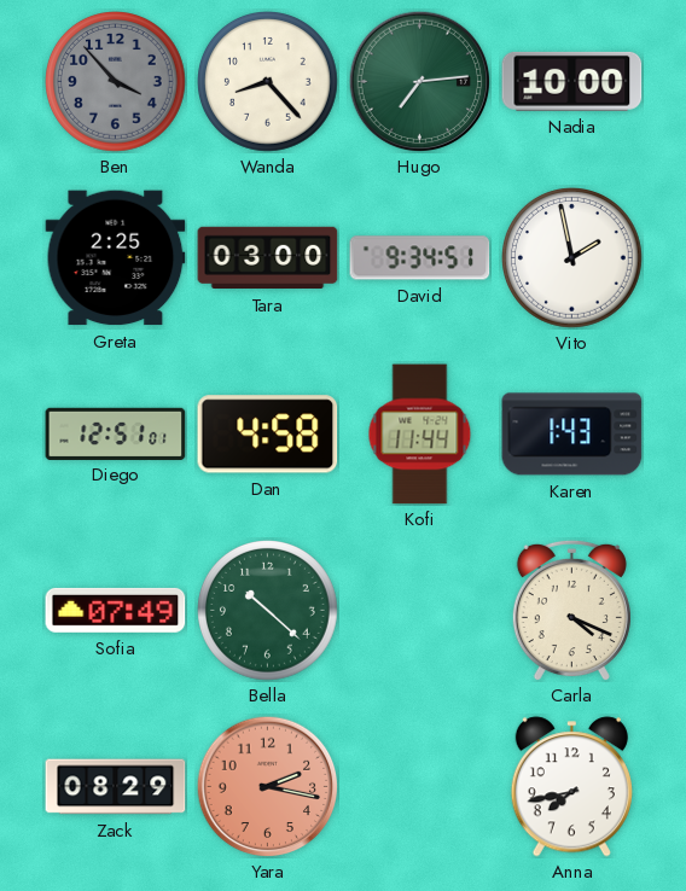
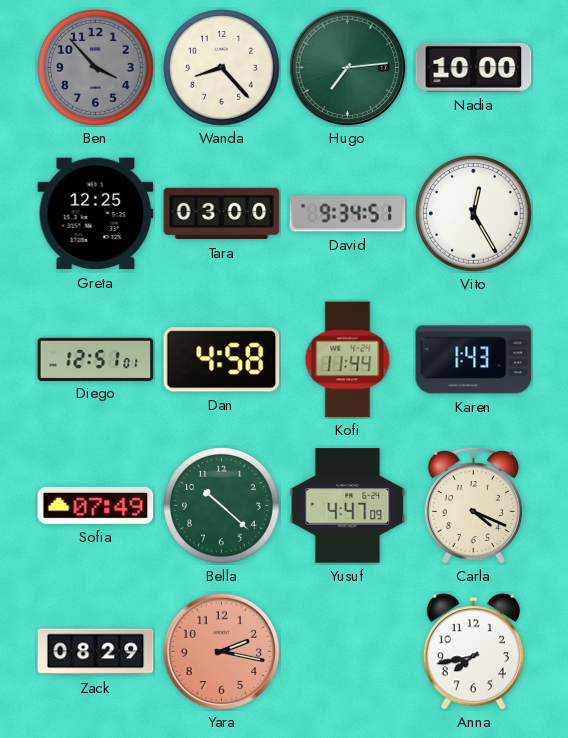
Greta: 2:25 -> 12:25
Vito: 1:58 -> 12:25
Yusuf: none -> 4:47
